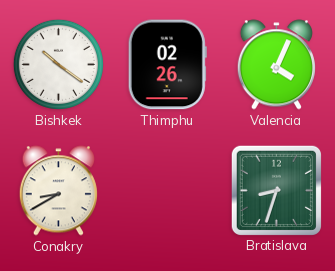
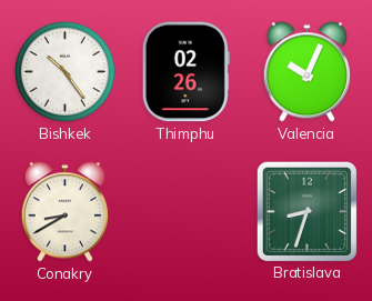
Bishkek: 10:21 -> 10:24
Valencia: 4:04 -> 10:04
